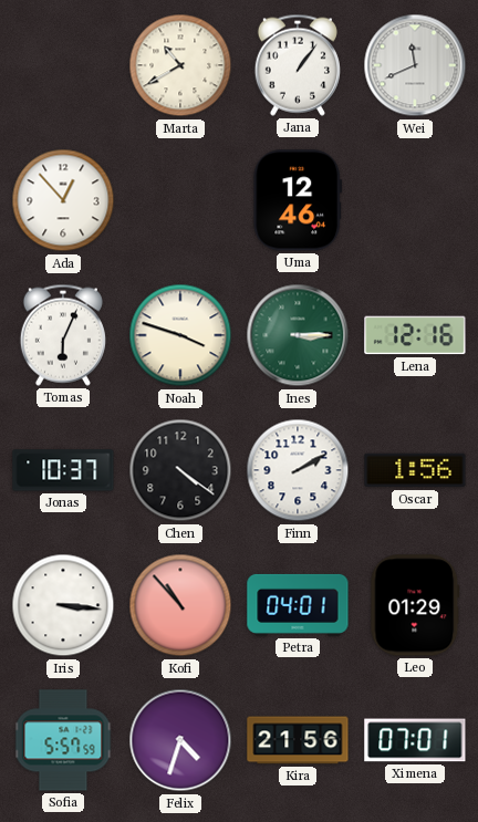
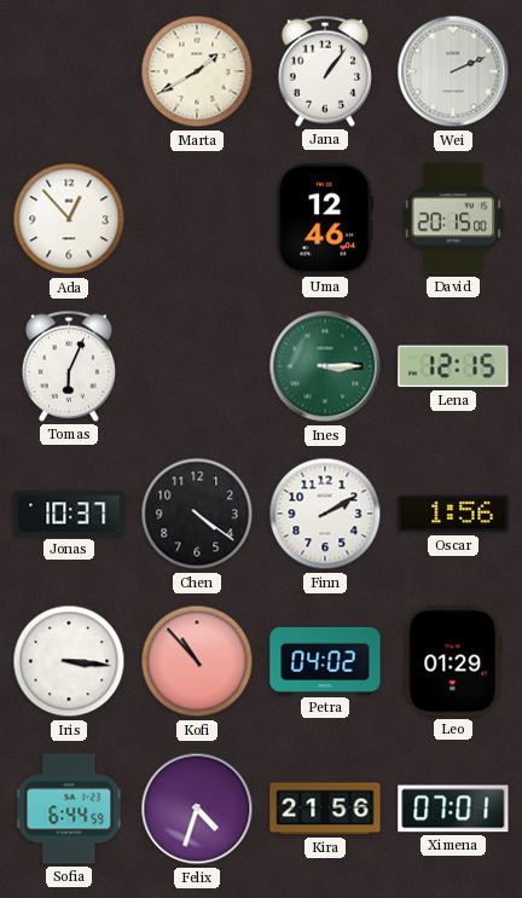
Marta: 10:40 -> 1:40
Wei: 11:41 -> 2:11
David: none -> 20:15
Noah: 3:48 -> none
Lena: 12:16 -> 12:15
Petra: 04:01 -> 04:02
Sofia: 5:57 -> 6:44
